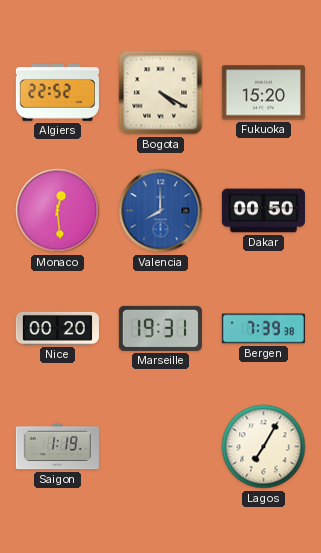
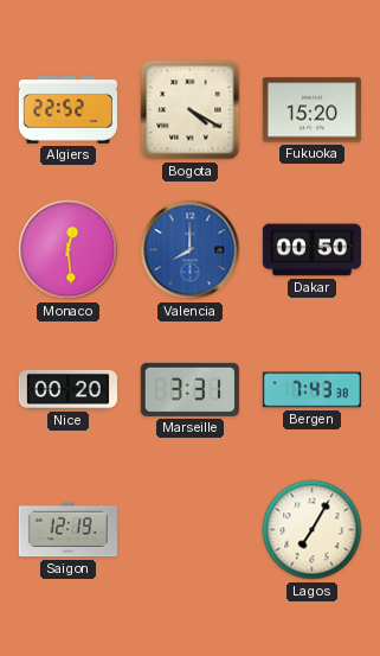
Marseille: 19:31 -> 3:31
Bergen: 7:39 -> 7:43
Saigon: 1:19 -> 12:19
